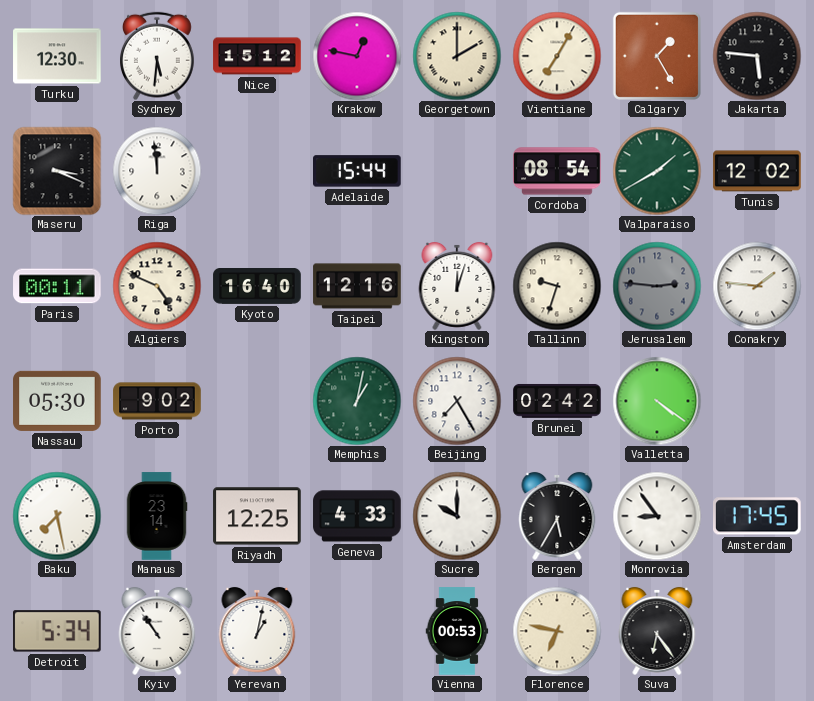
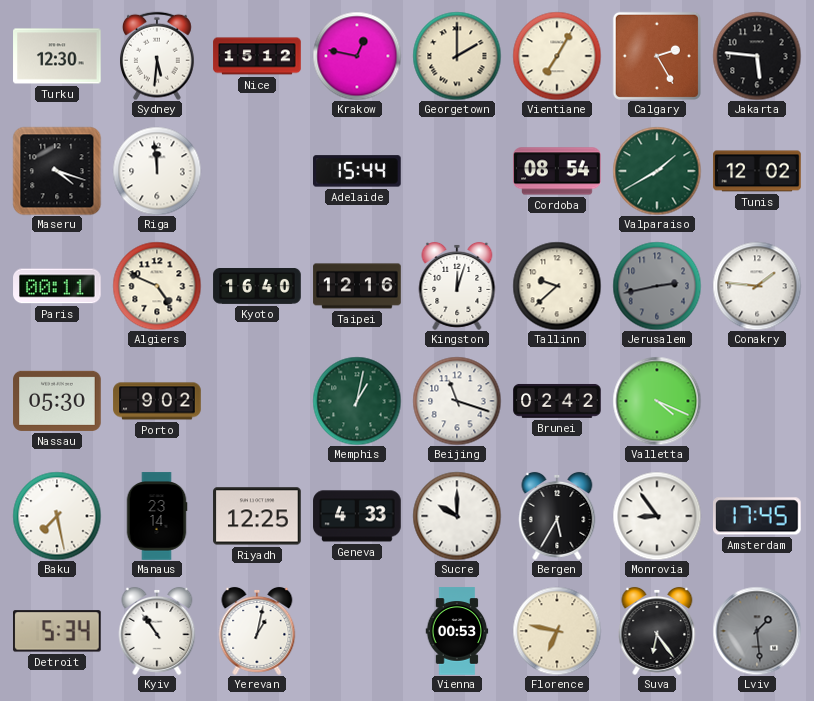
Calgary: 1:25 -> 2:25
Maseru: 3:19 -> 4:18
Tallinn: 9:33 -> 9:38
Jerusalem: 2:46 -> 2:43
Beijing: 7:25 -> 11:18
Valletta: 4:21 -> 4:19
Lviv: none -> 1:29
